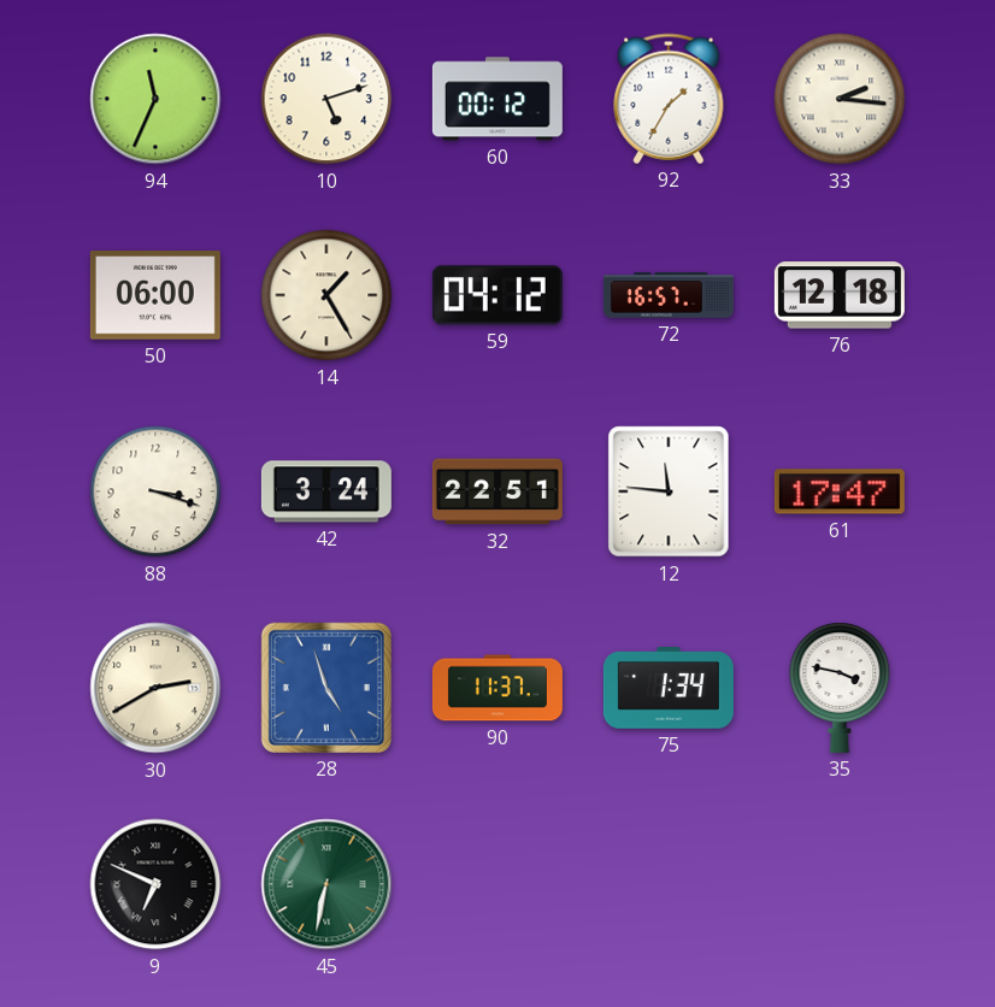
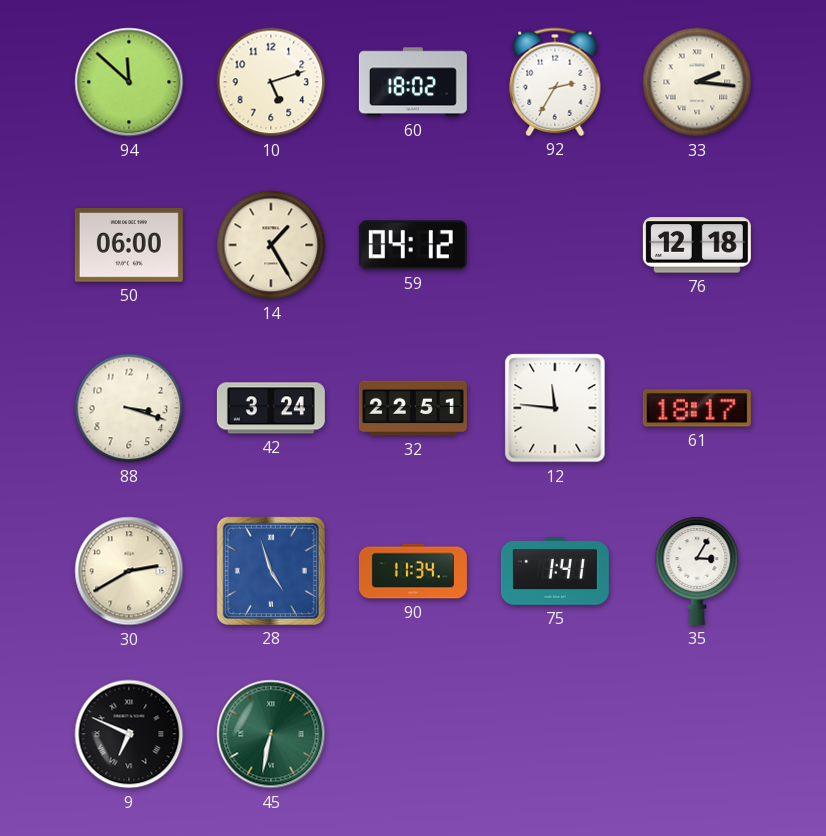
94: 11:34 -> 11:52
60: 00:12 -> 18:02
92: 1:35 -> 2:35
72: 16:57 -> none
61: 17:47 -> 18:17
90: 11:37 -> 11:34
75: 1:34 -> 1:41
35: 3:47 -> 3:05
